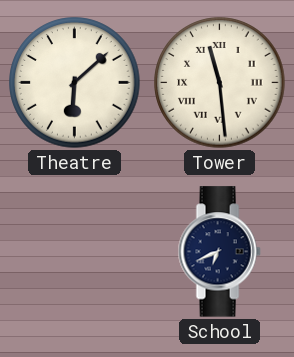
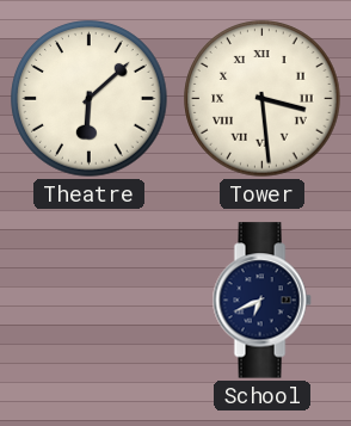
Tower: 11:29 -> 3:29
